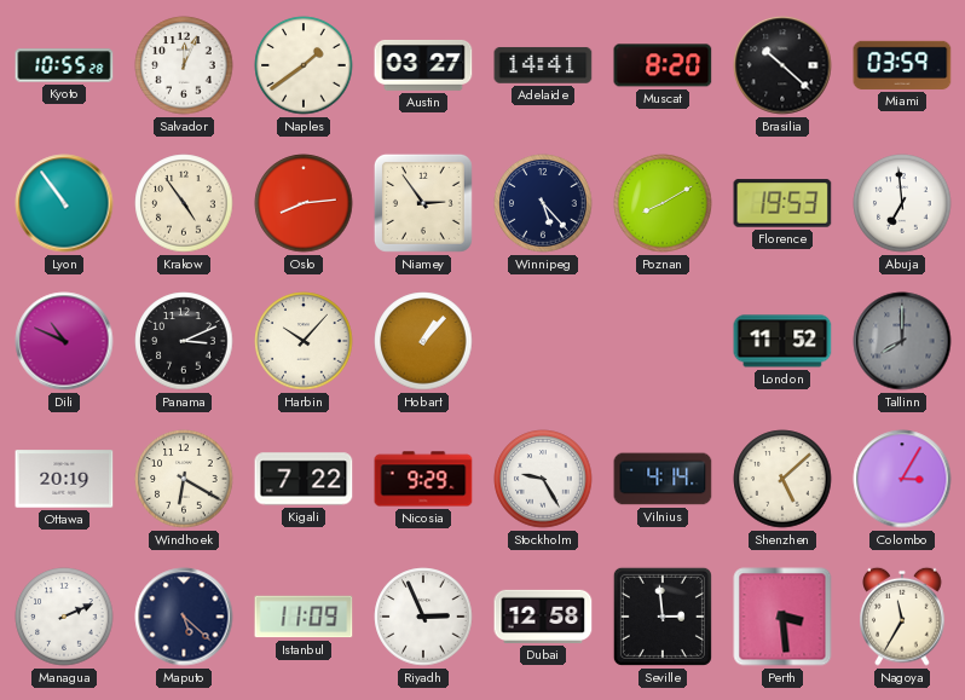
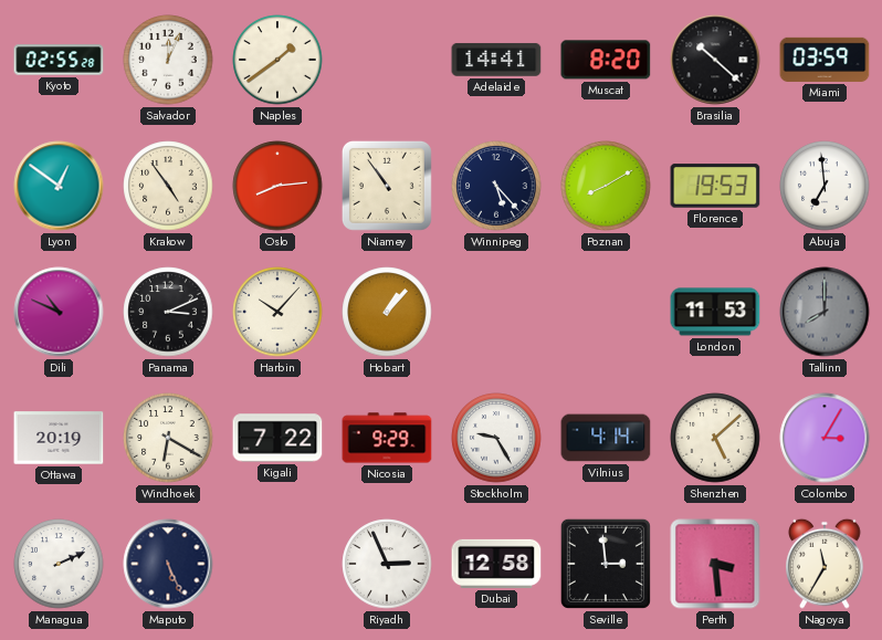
Kyoto: 10:55 -> 02:55
Austin: 03:27 -> none
Lyon: 10:54 -> 12:51
Niamey: 2:54 -> 10:54
London: 11:52 -> 11:53
Maputo: 5:22 -> 5:26
Istanbul: 11:09 -> none
